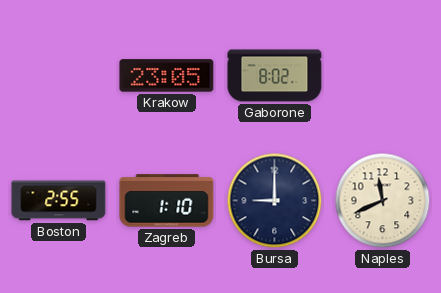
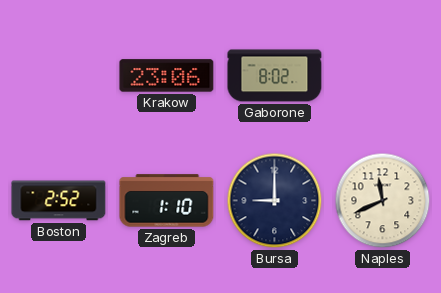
Krakow: 23:05 -> 23:06
Boston: 2:55 -> 2:52
